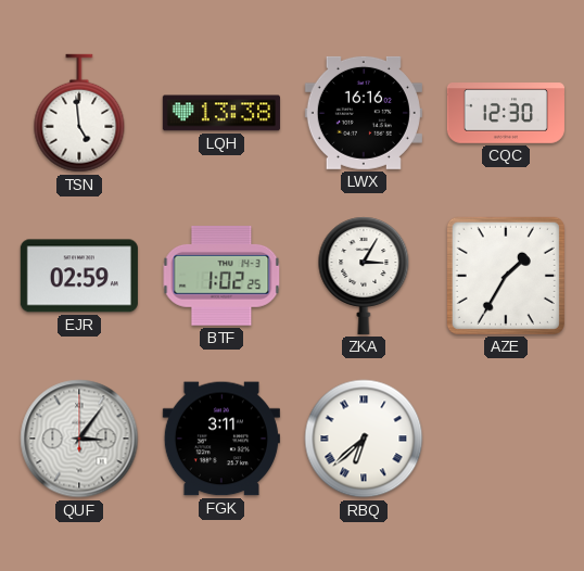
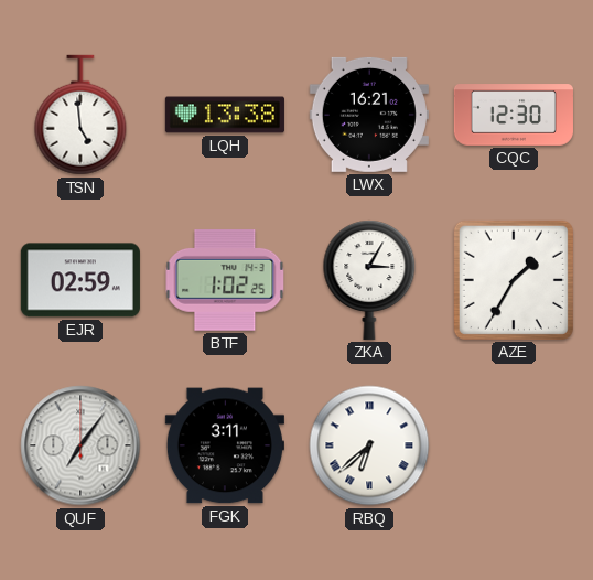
LWX: 16:16 -> 16:21
QUF: 3:06 -> 7:06
